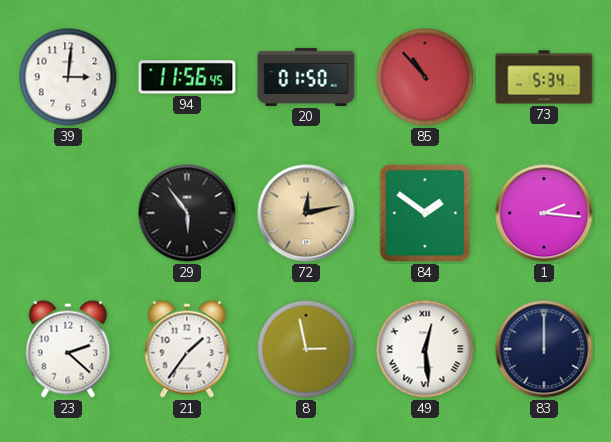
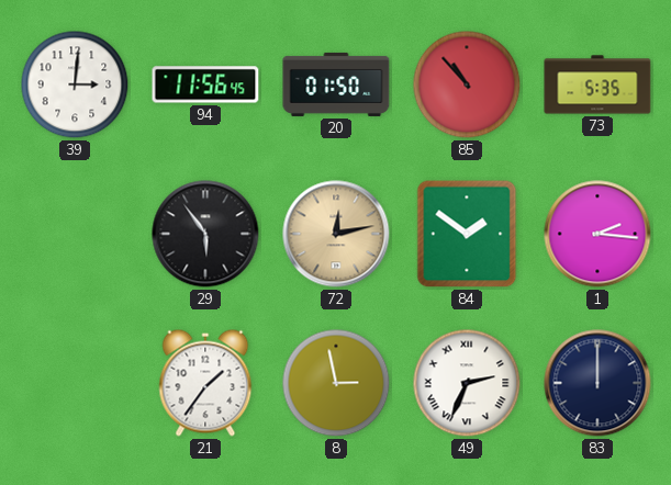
73: 5:34 -> 5:35
23: 2:22 -> none
49: 12:29 -> 2:34
